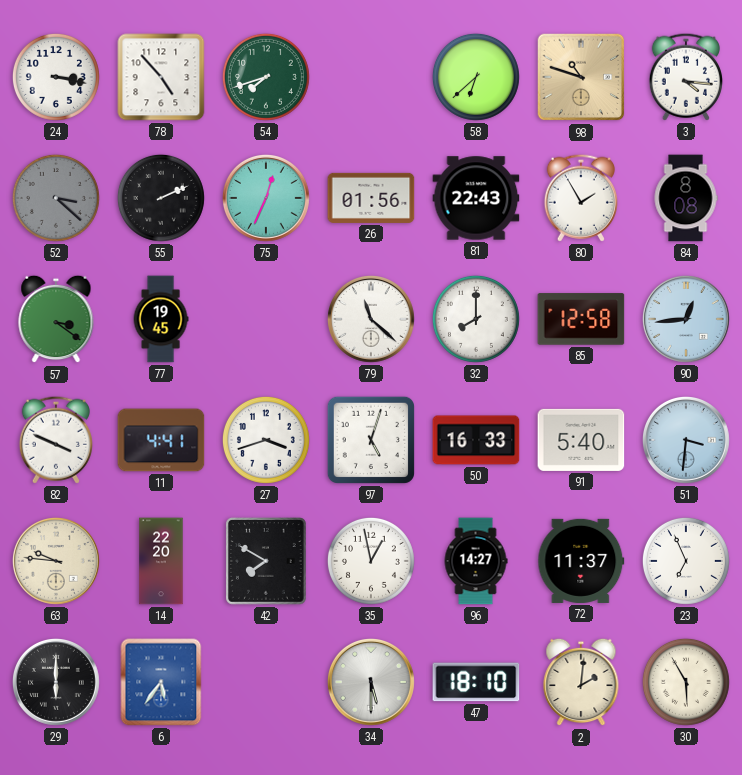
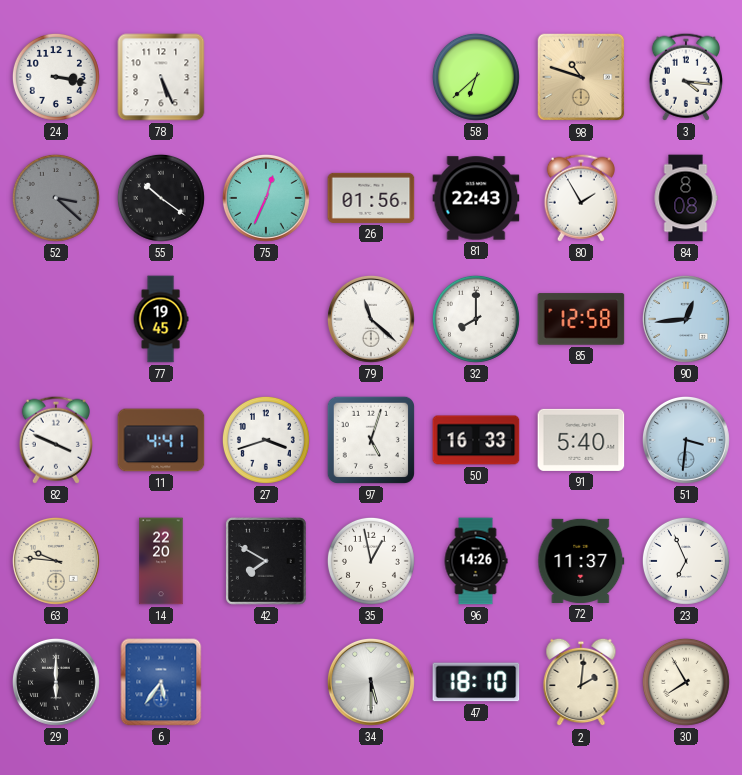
78: 4:53 -> 5:26
54: 7:42 -> none
55: 2:11 -> 10:21
57: 3:21 -> none
96: 14:27 -> 14:26
30: 5:55 -> 7:55
